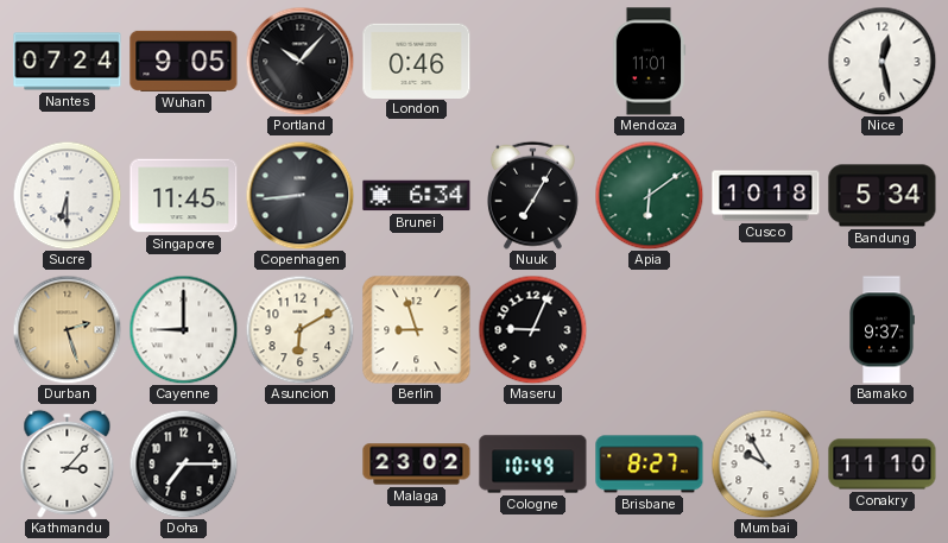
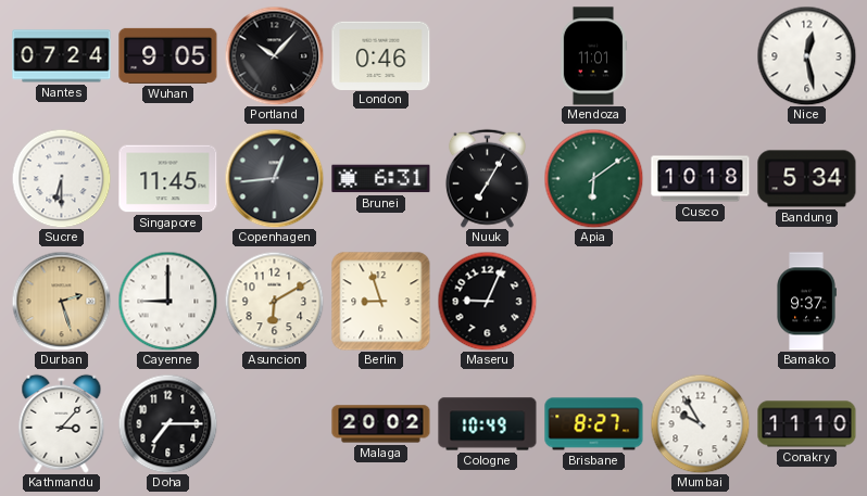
Copenhagen: 8:44 -> 12:44
Brunei: 6:34 -> 6:31
Malaga: 23:02 -> 20:02
